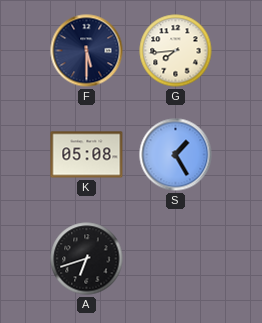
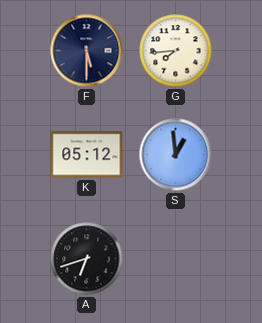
K: 05:08 -> 05:12
S: 1:25 -> 12:59
